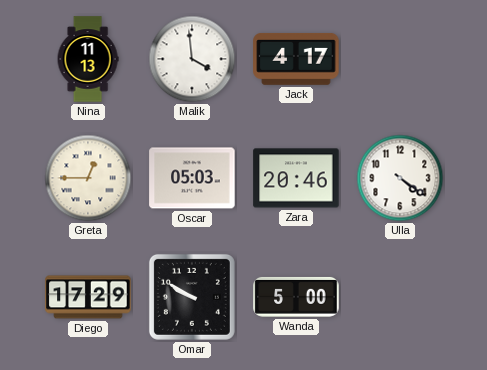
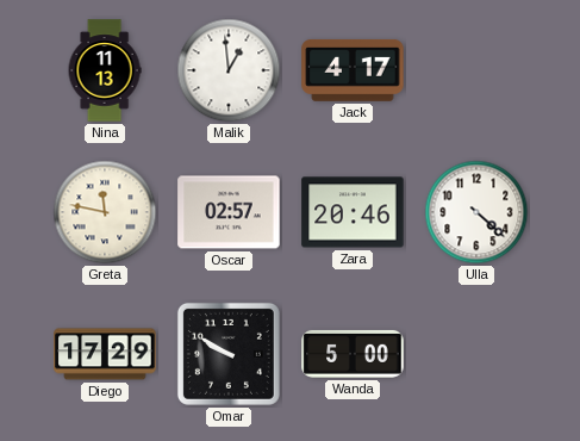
Malik: 3:59 -> 12:59
Greta: 12:45 -> 11:47
Oscar: 05:03 -> 02:57
Ulla: 4:21 -> 4:22
